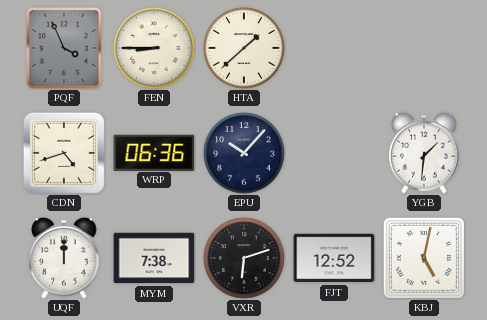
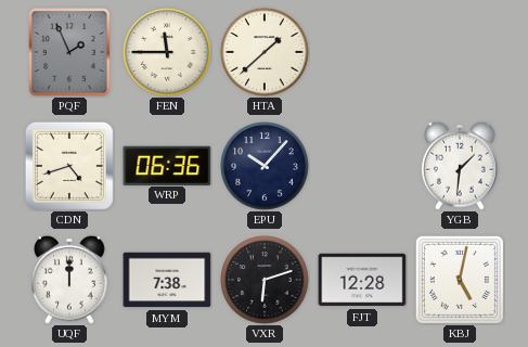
PQF: 3:56 -> 1:56
FEN: 8:45 -> 11:45
FJT: 12:52 -> 12:28
